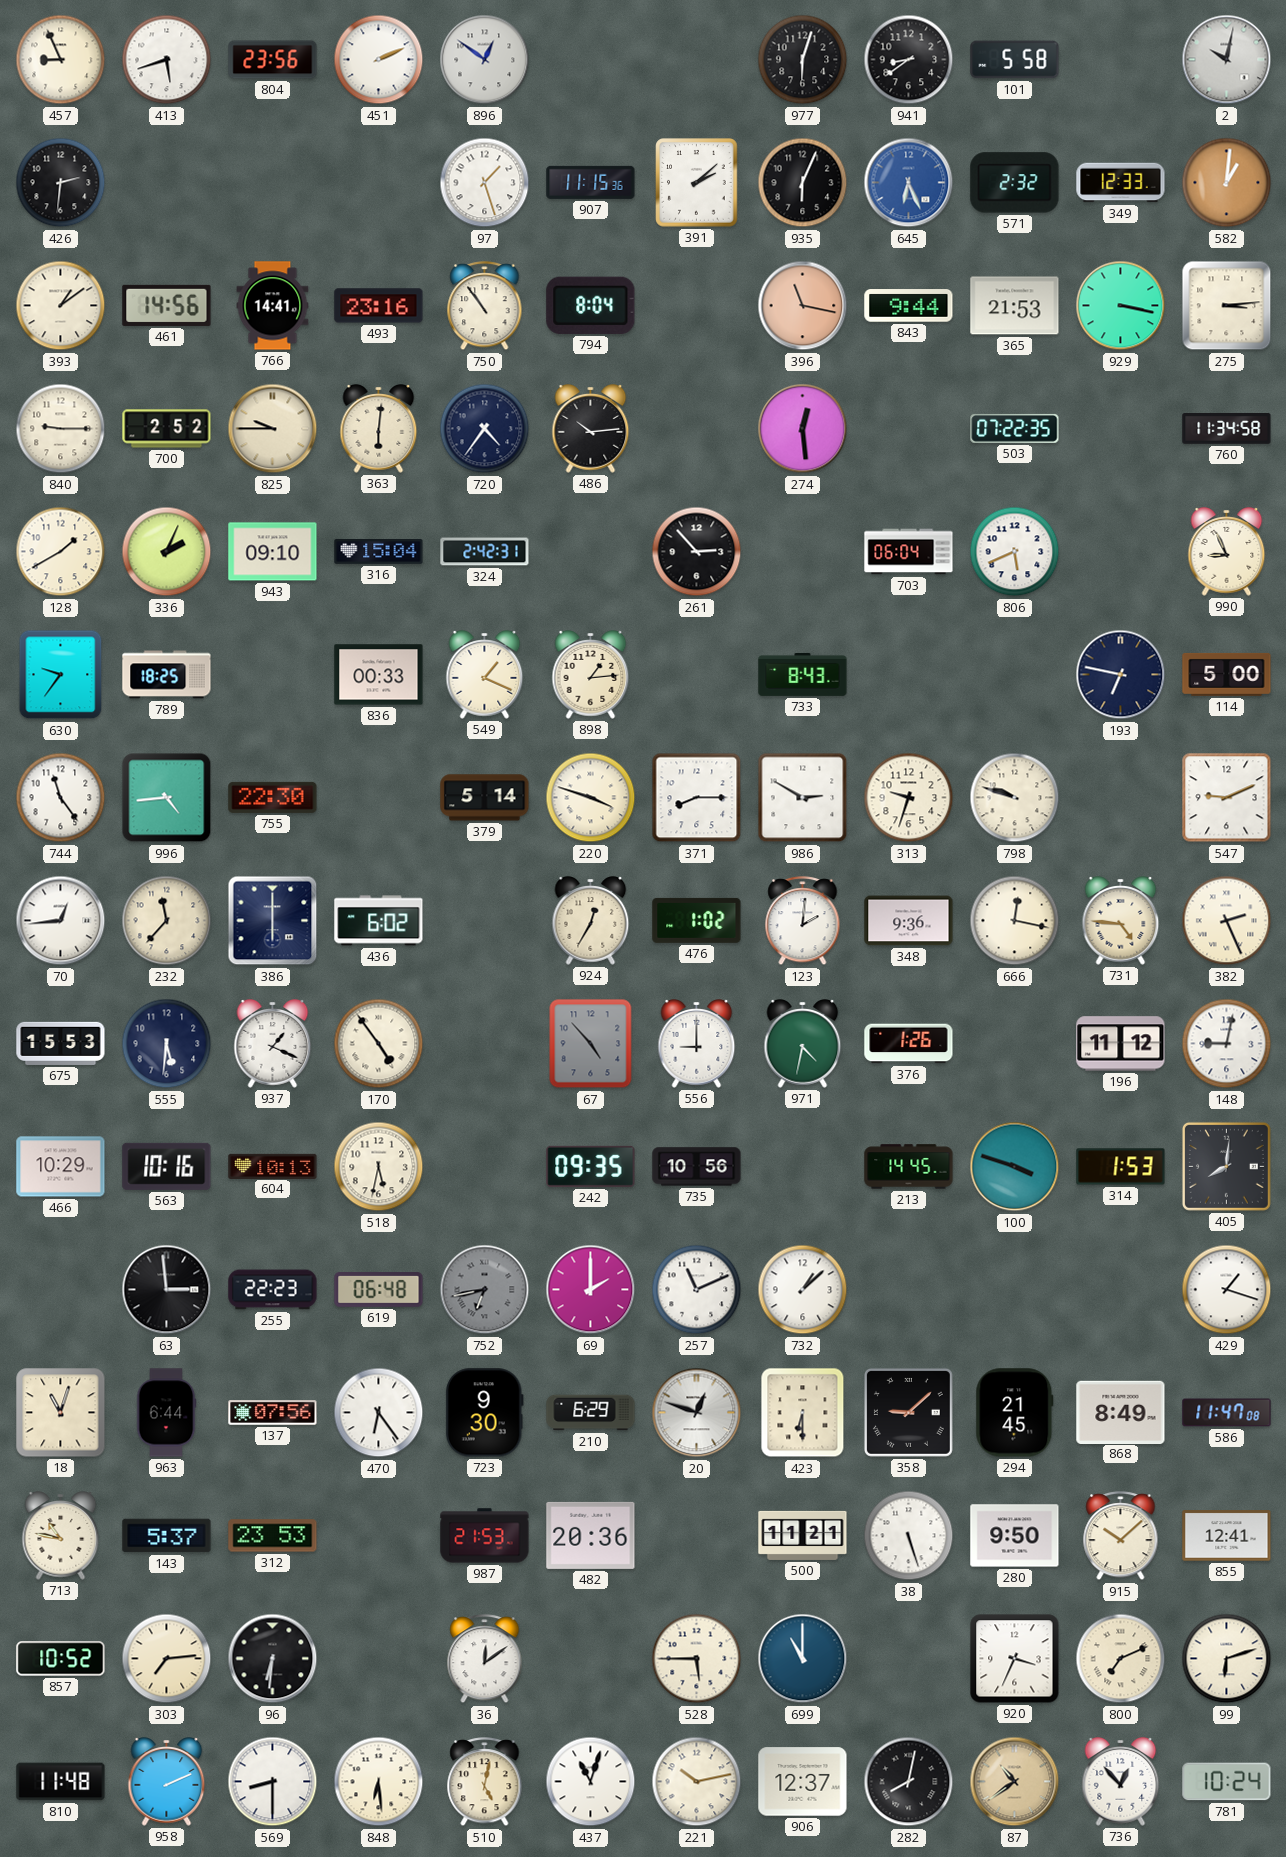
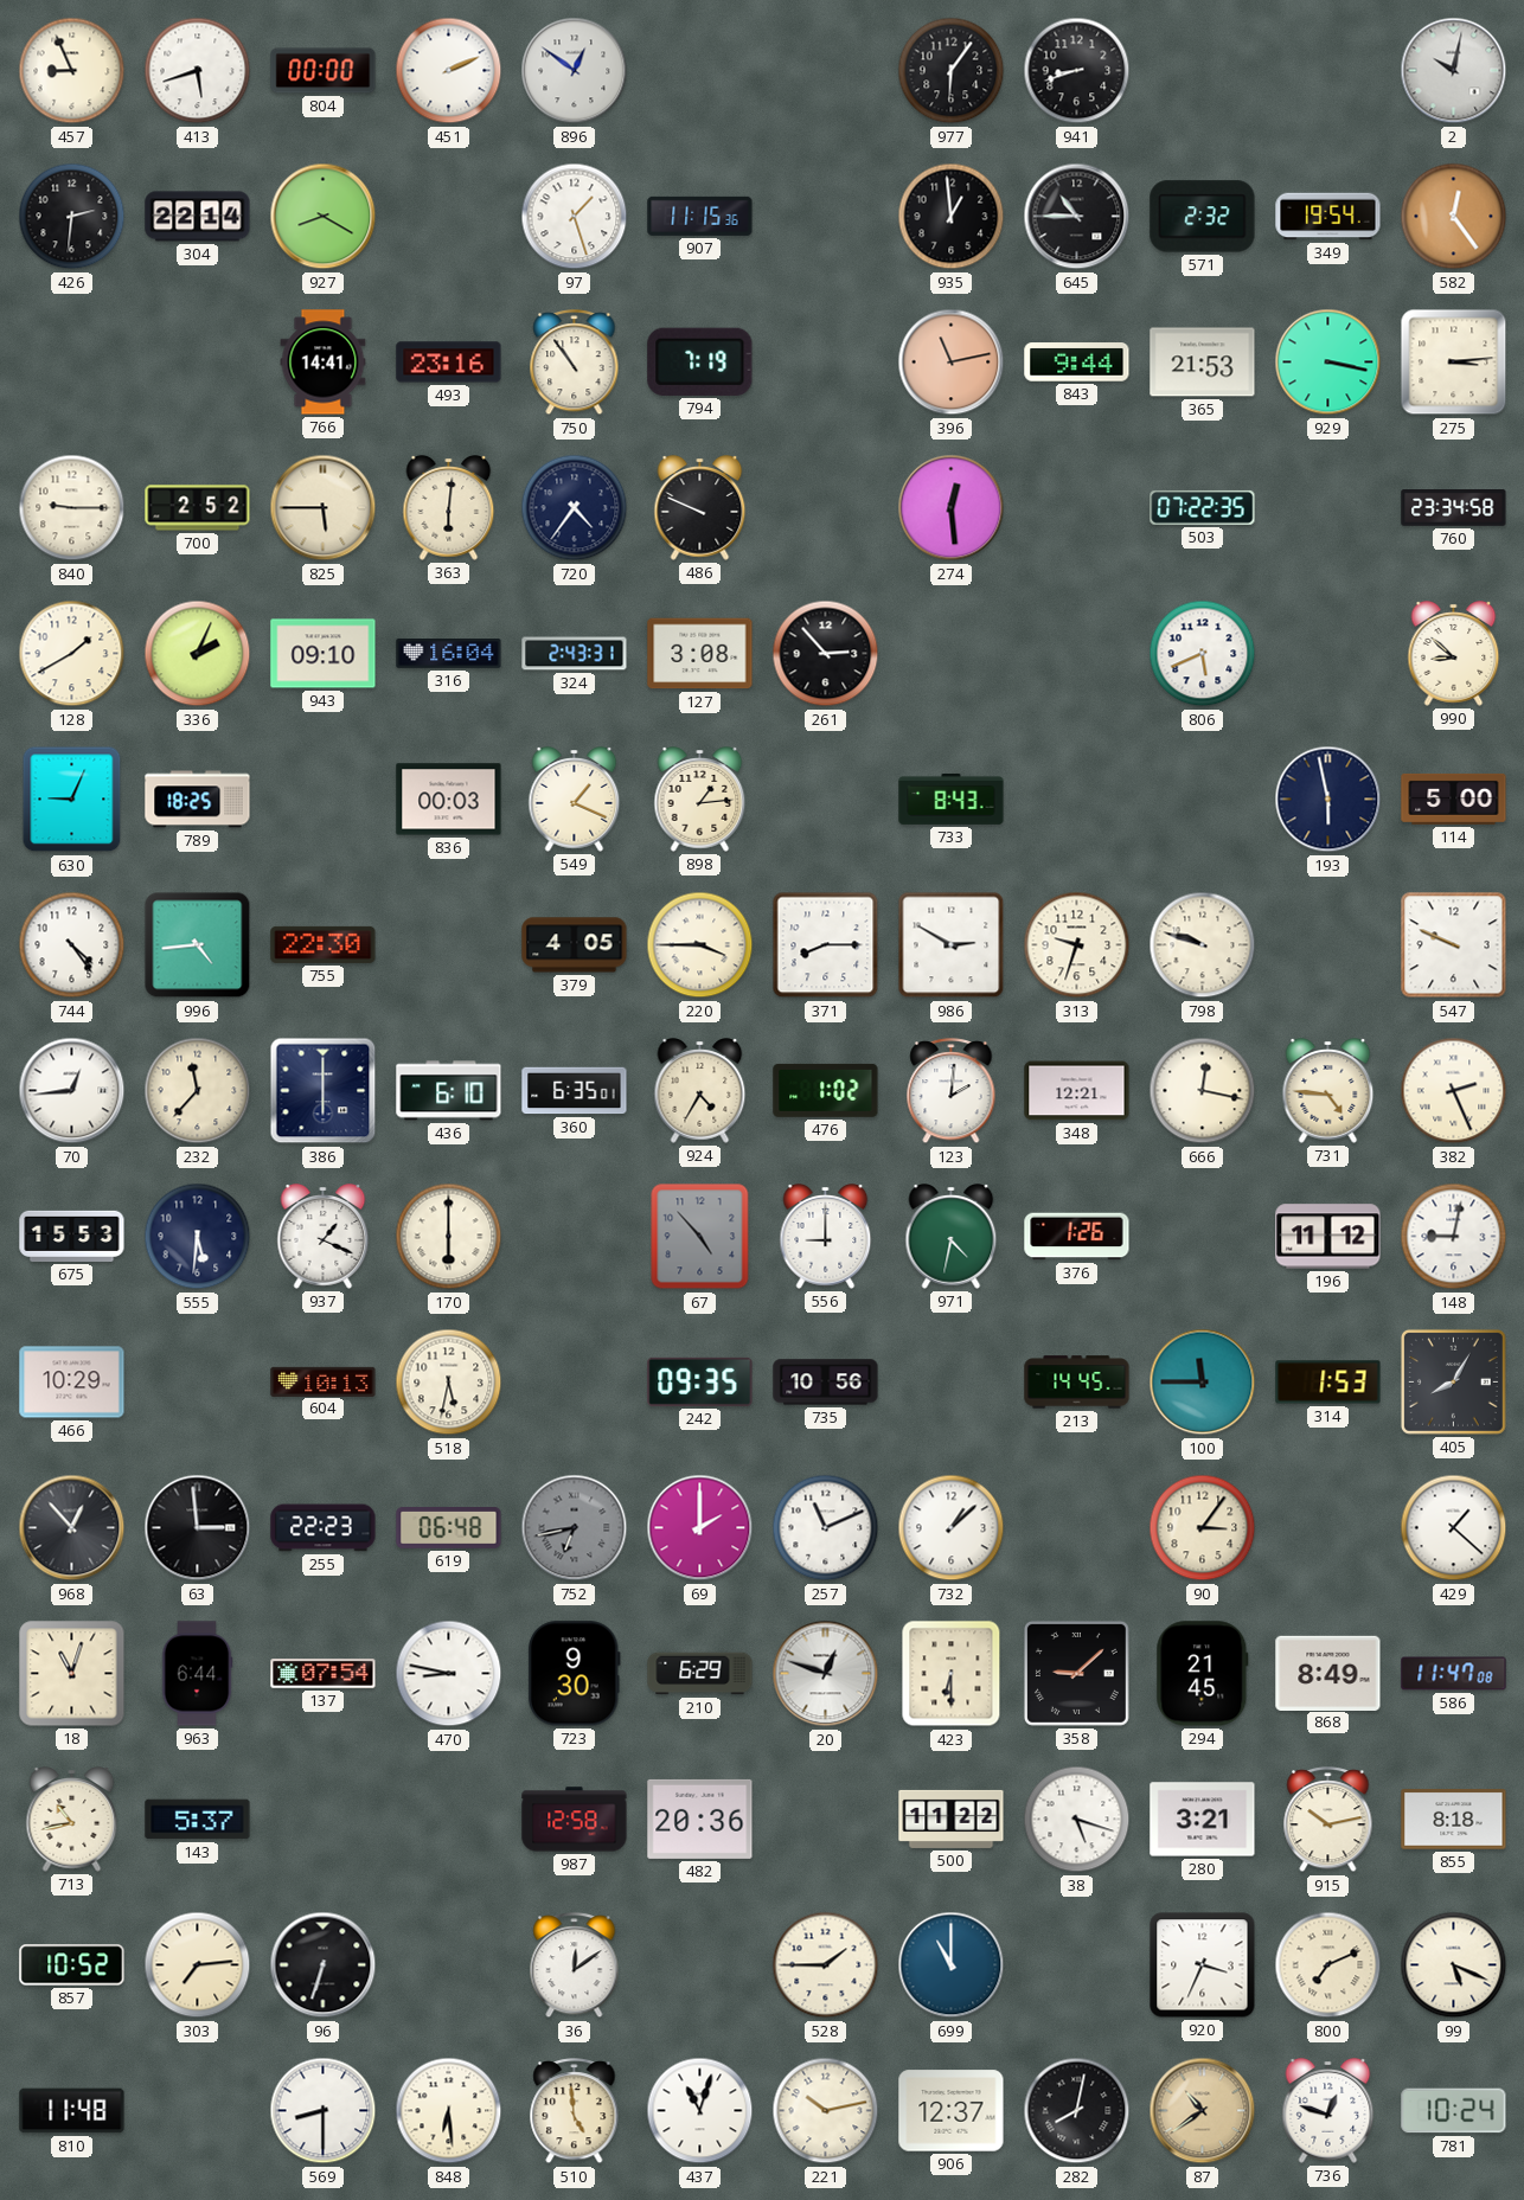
804: 23:56 -> 00:00
977: 6:03 -> 6:06
941: 8:39 -> 8:42
101: 5:58 -> none
304: none -> 22:14
927: none -> 8:20
391: 2:08 -> none
935: 6:04 -> 12:59
645: 6:26 -> 10:45
645 dial: blue -> black
349: 12:33 -> 19:54
582: 1:01 -> 12:24
393: 1:09 -> none
461: 14:56 -> none
794: 8:04 -> 7:19
396: 11:17 -> 11:13
825: 9:45 -> 5:45
486: 10:14 -> 9:49
760: 11:34 -> 23:34
316: 15:04 -> 16:04
324: 2:42 -> 2:43
127: none -> 3:08
703: 06:04 -> none
990: 8:56 -> 8:52
630: 9:36 -> 9:04
836: 00:33 -> 00:03
193: 6:47 -> 5:58
744: 11:24 -> 4:24
379: 5:14 -> 4:05
220: 3:48 -> 3:45
547: 9:11 -> 9:49
436: 6:02 -> 6:10
360: none -> 6:35
924: 12:35 -> 4:35
348: 9:36 -> 12:21
170: 4:54 -> 6:00
563: 10:16 -> none
100: 3:48 -> 11:45
405: 8:01 -> 8:05
968: none -> 12:53
90: none -> 3:06
429: 1:18 -> 1:22
137: 07:56 -> 07:54
470: 6:24 -> 8:47
713: 10:47 -> 10:43
312: 23:53 -> none
987: 21:53 -> 12:58
500: 11:21 -> 11:22
38: 5:27 -> 5:18
280: 9:50 -> 3:21
915: 10:08 -> 10:13
855: 12:41 -> 8:18
96: 6:31 -> 6:33
528: 5:45 -> 1:45
99: 6:12 -> 5:19
958: 2:11 -> none
510: 5:02 -> 4:59
736: 12:53 -> 12:48
